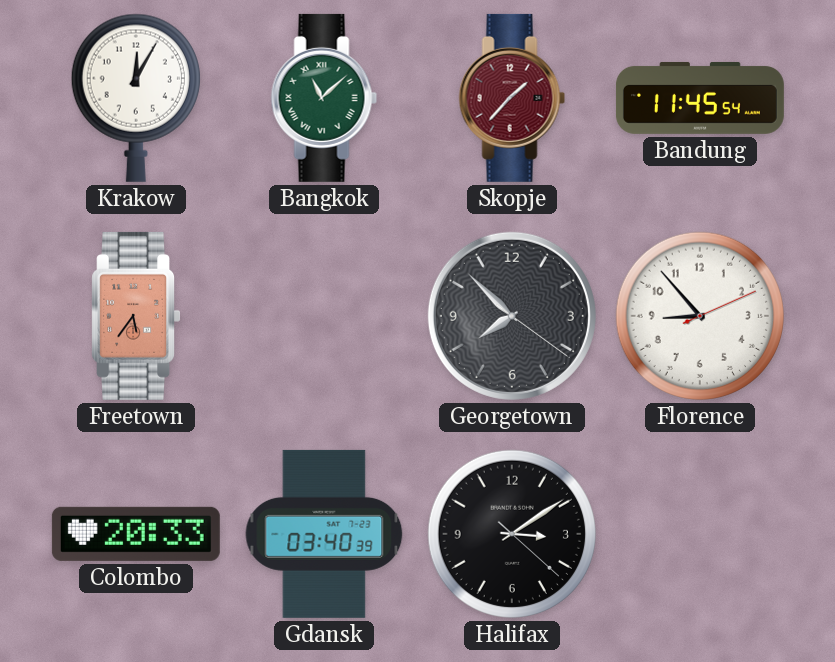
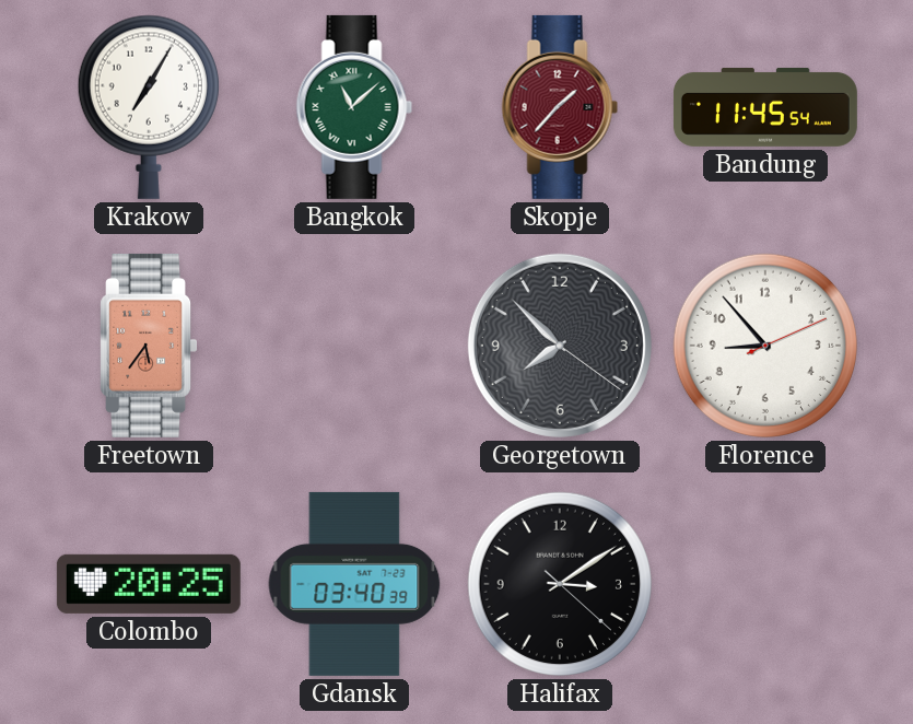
Krakow: 12:05 -> 7:05
Colombo: 20:33 -> 20:25
